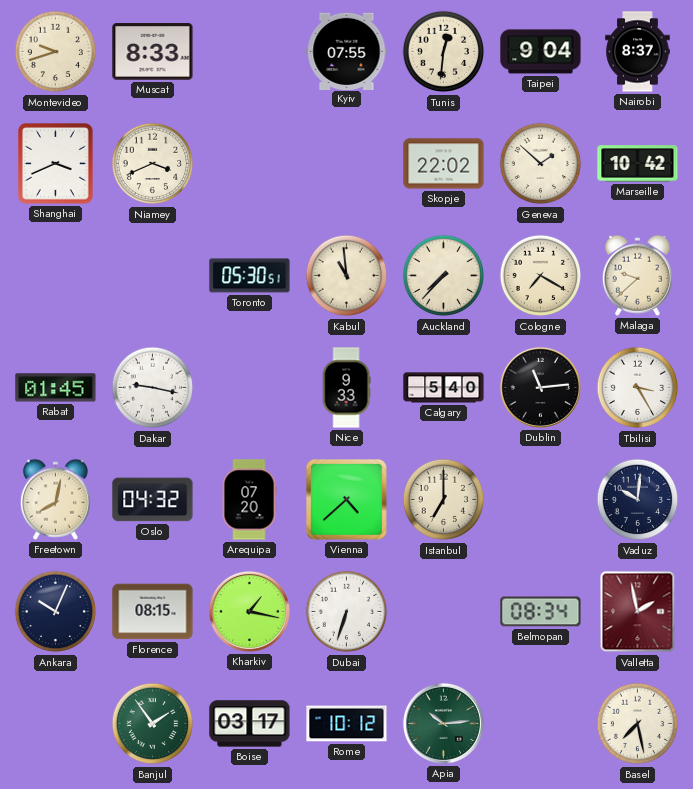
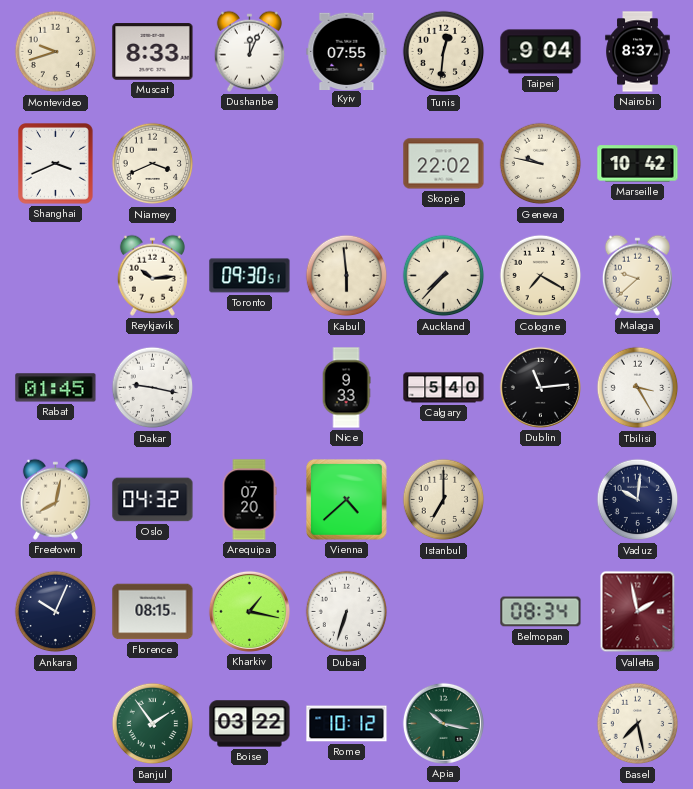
Dushanbe: none -> 12:04
Geneva: 1:52 -> 9:47
Reykjavik: none -> 10:14
Toronto: 05:30 -> 09:30
Kabul: 10:59 -> 5:59
Boise: 03:17 -> 03:22
Apia: 10:14 -> 10:17
